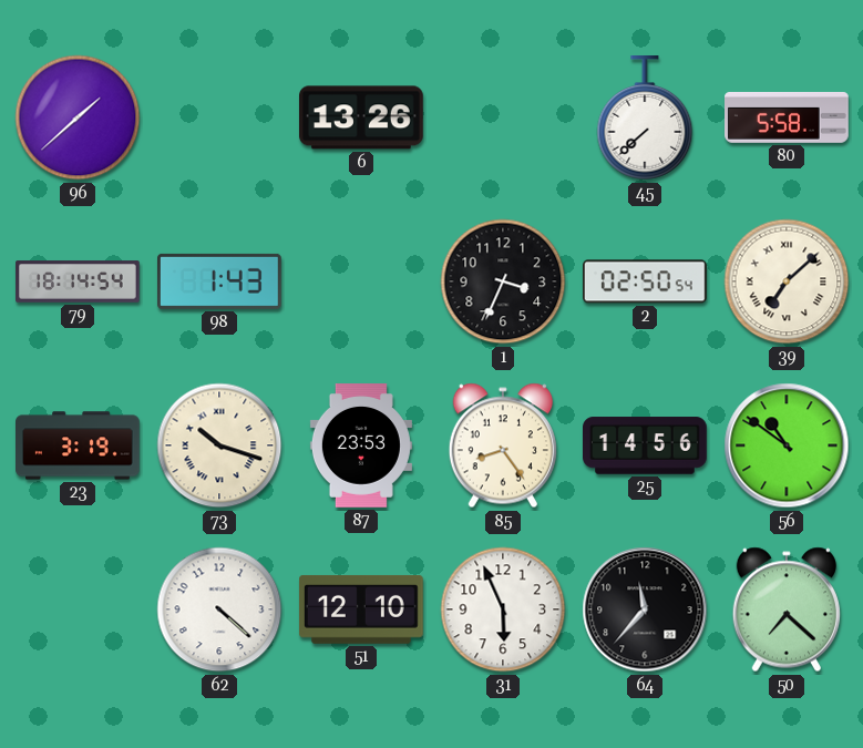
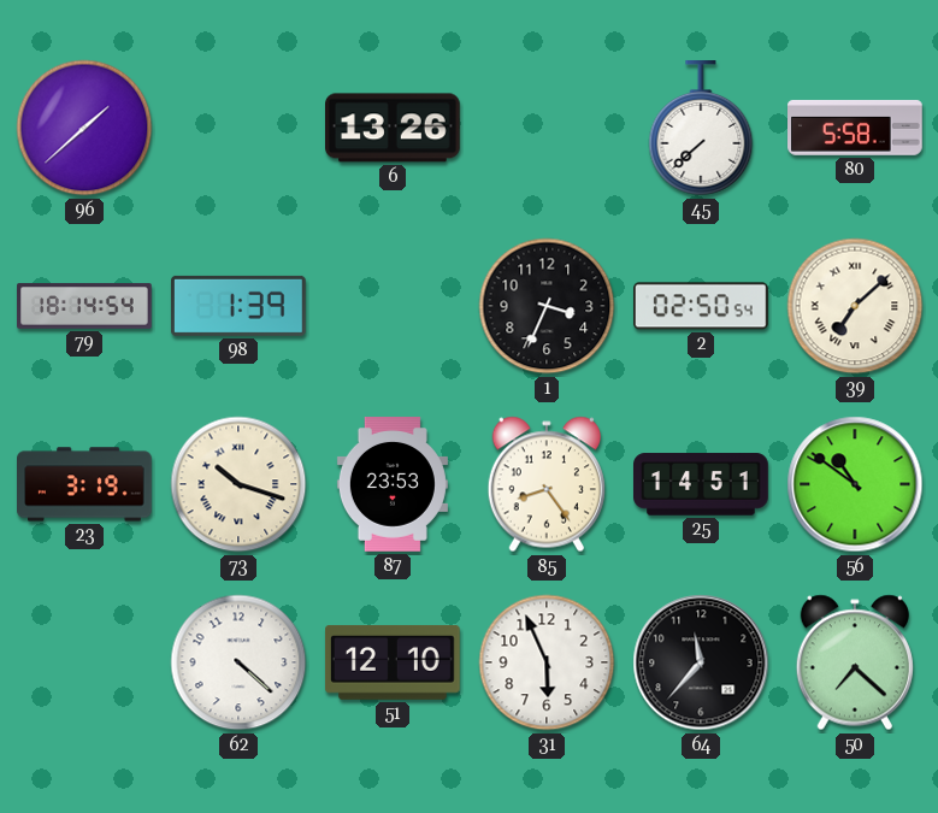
98: 1:43 -> 1:39
25: 14:56 -> 14:51
